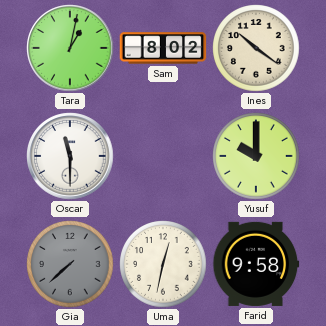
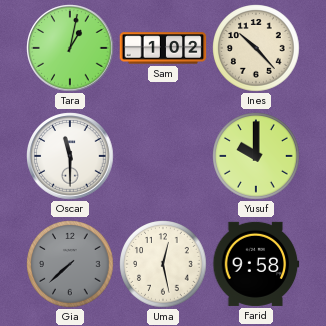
Sam: 8:02 -> 1:02
Ines: 10:21 -> 10:23
Uma: 12:32 -> 12:28
